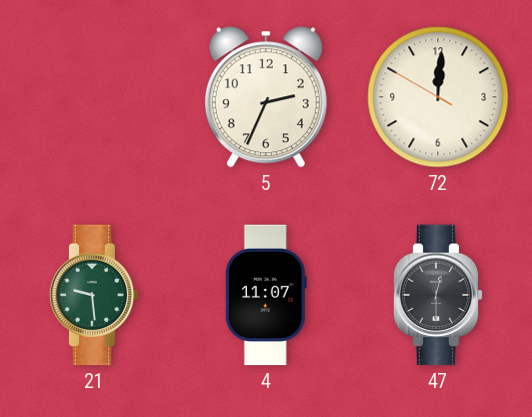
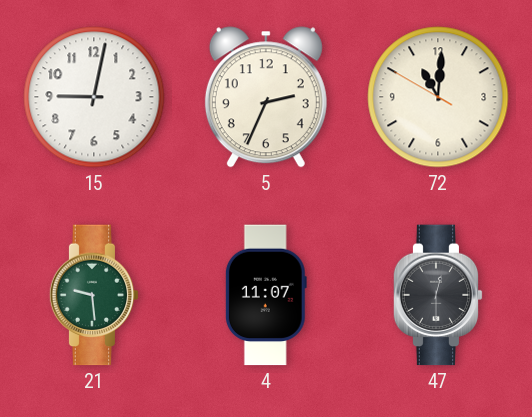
15: none -> 9:02
72: 12:00 -> 11:00
